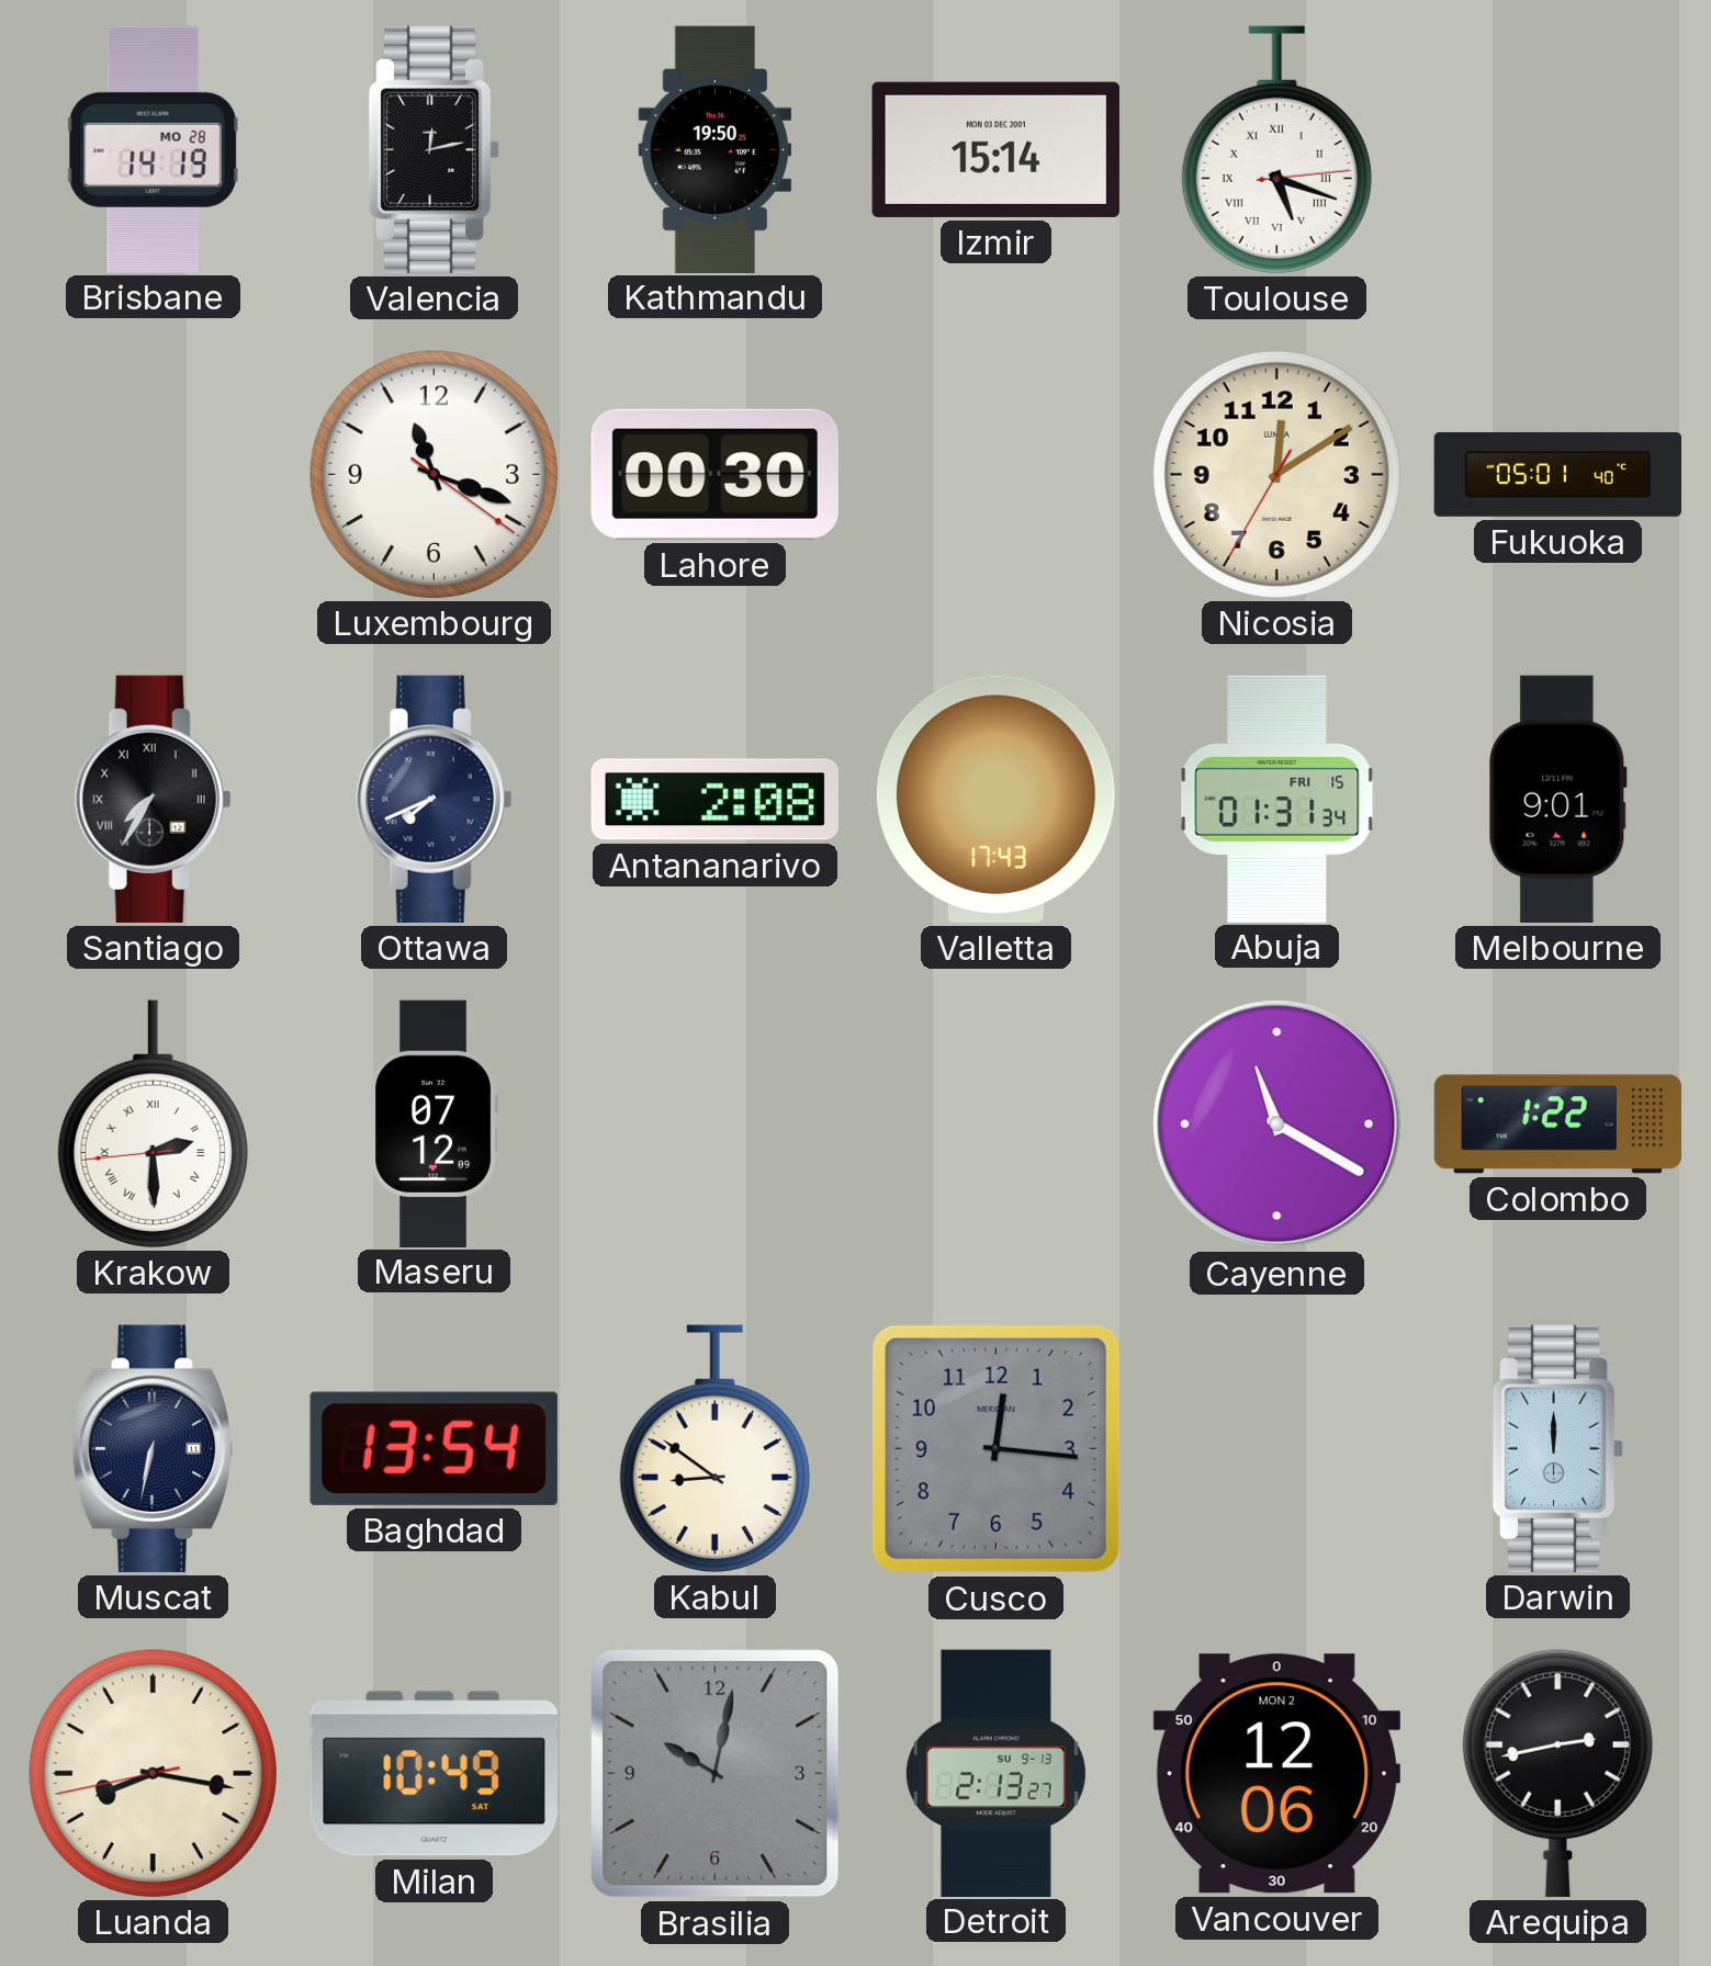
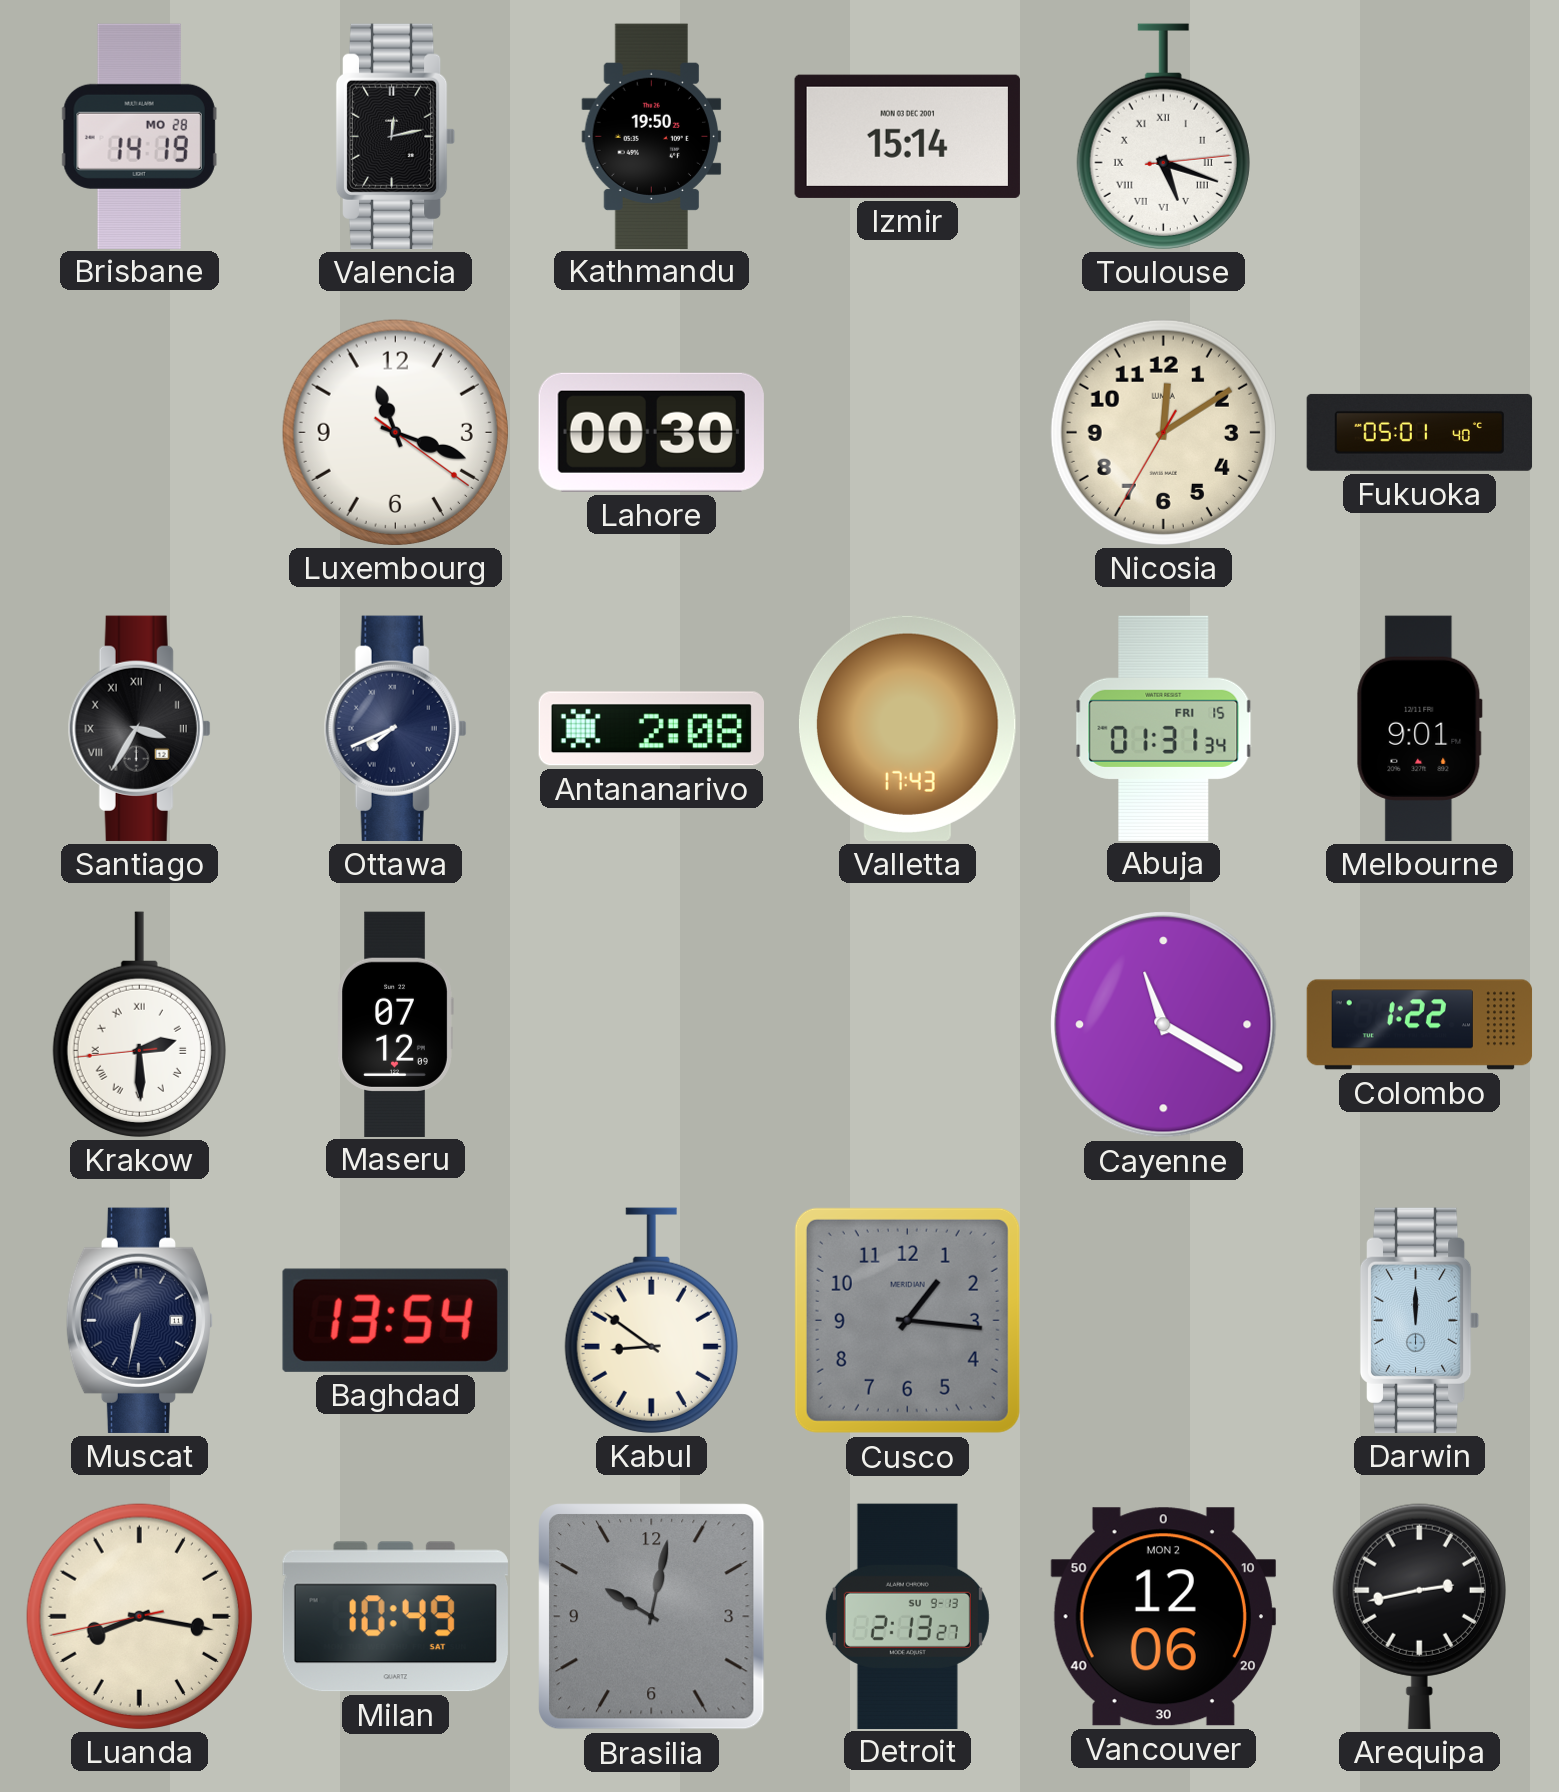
Santiago: 7:35 -> 3:35
Cusco: 12:16 -> 1:16
